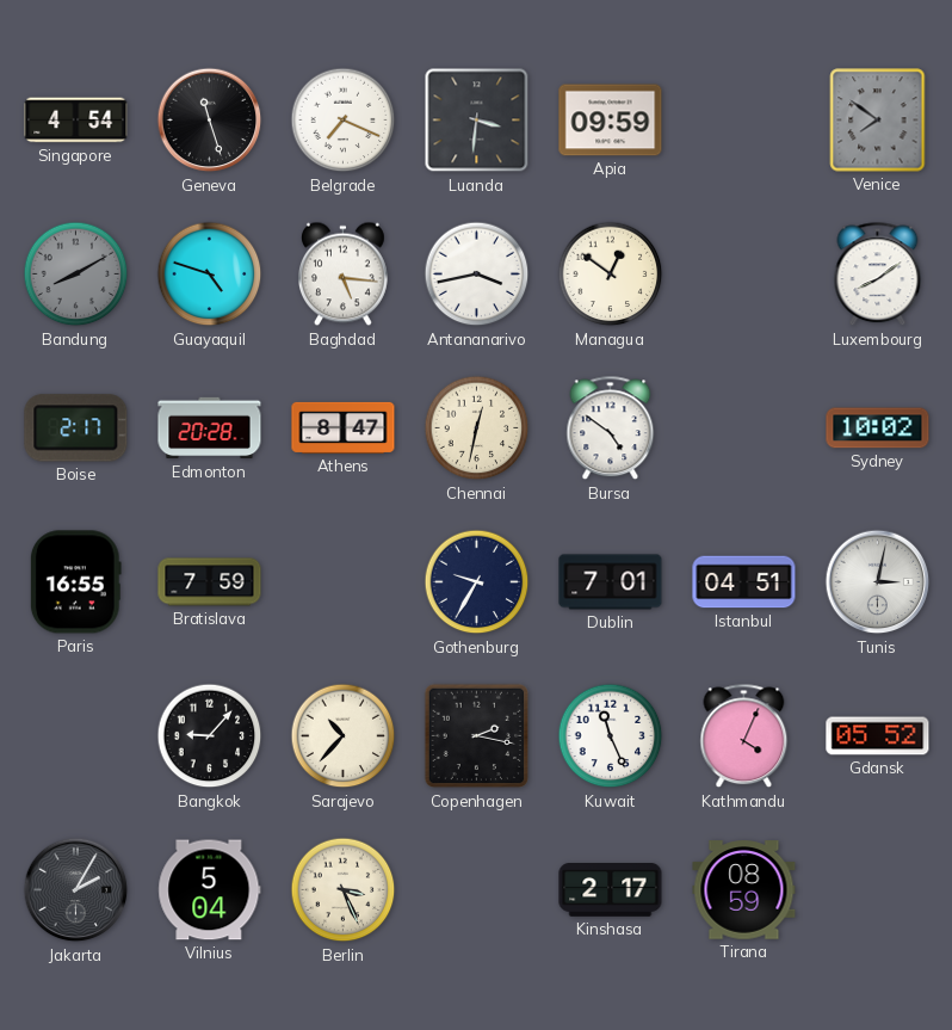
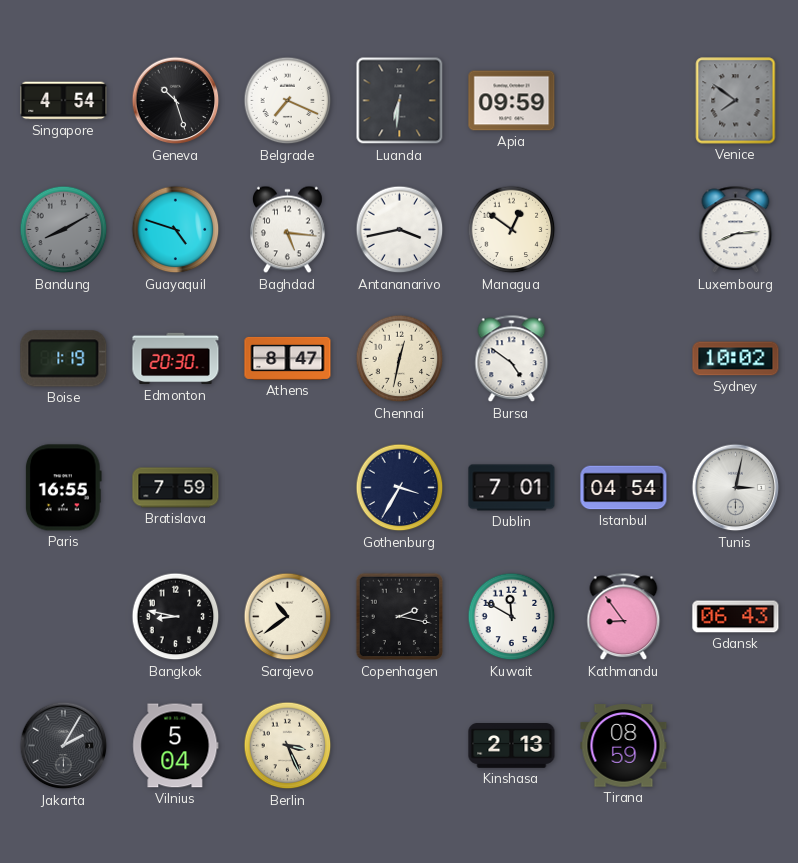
Geneva: 11:27 -> 10:27
Luanda: 3:31 -> 6:31
Luxembourg: 8:09 -> 8:14
Boise: 2:17 -> 1:19
Edmonton: 20:28 -> 20:30
Gothenburg: 9:35 -> 3:35
Istanbul: 04:51 -> 04:54
Bangkok: 9:07 -> 8:47
Sarajevo: 10:37 -> 10:39
Kuwait: 11:26 -> 11:50
Kathmandu: 4:04 -> 8:54
Gdansk: 05:52 -> 06:43
Kinshasa: 2:17 -> 2:13
